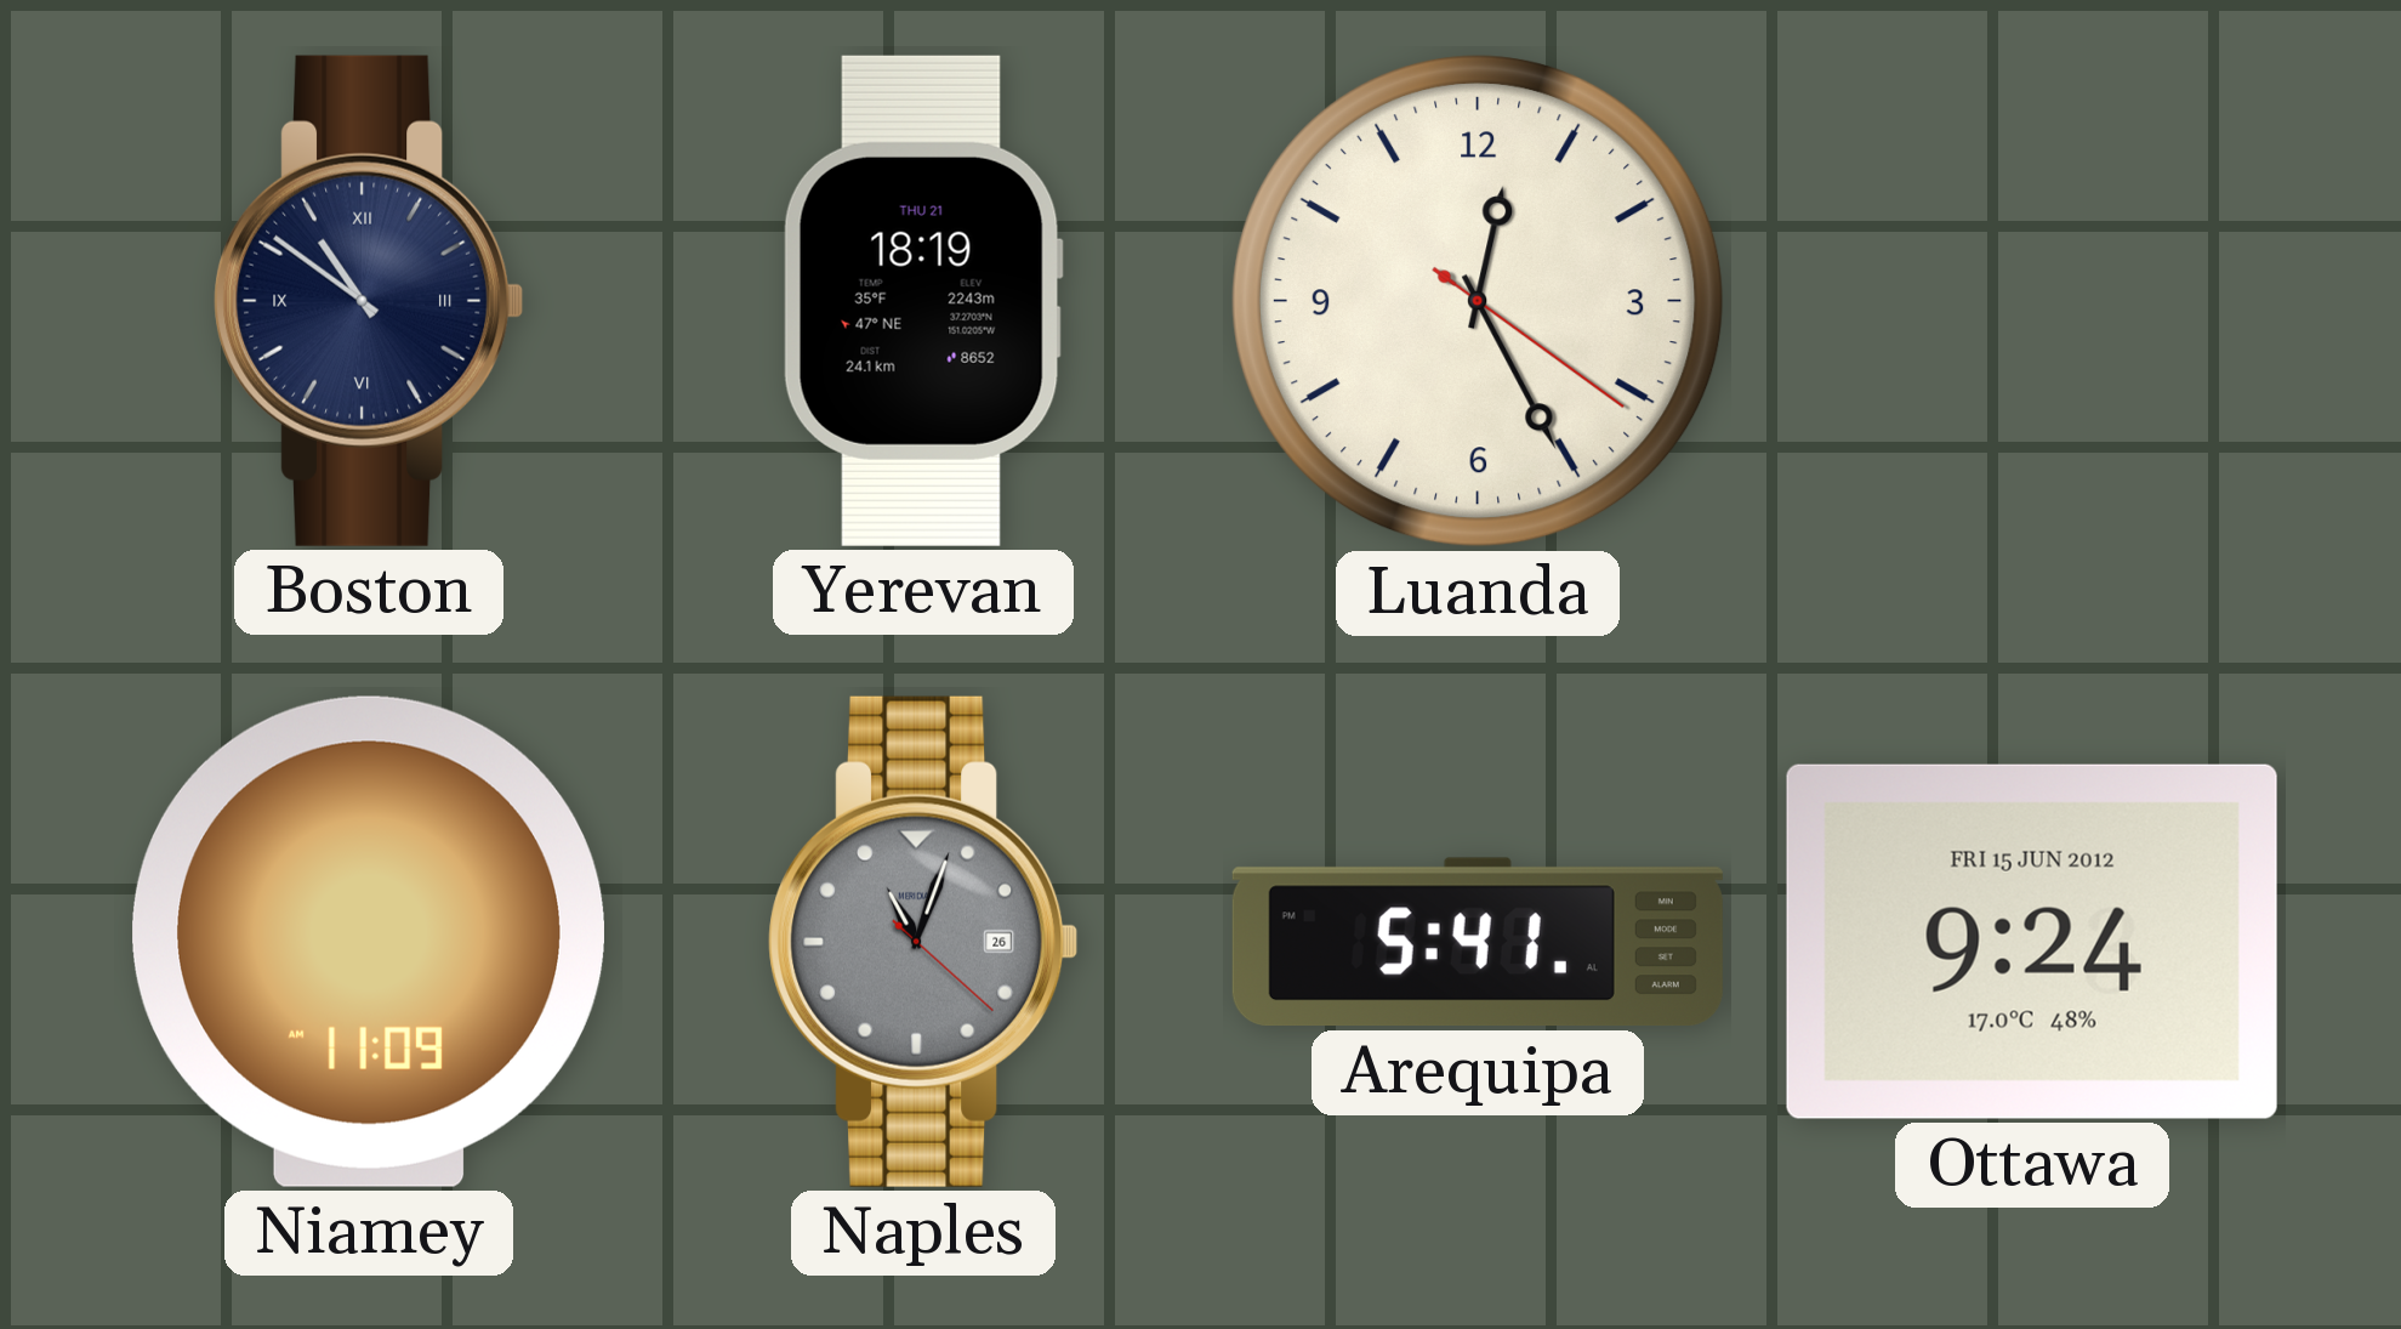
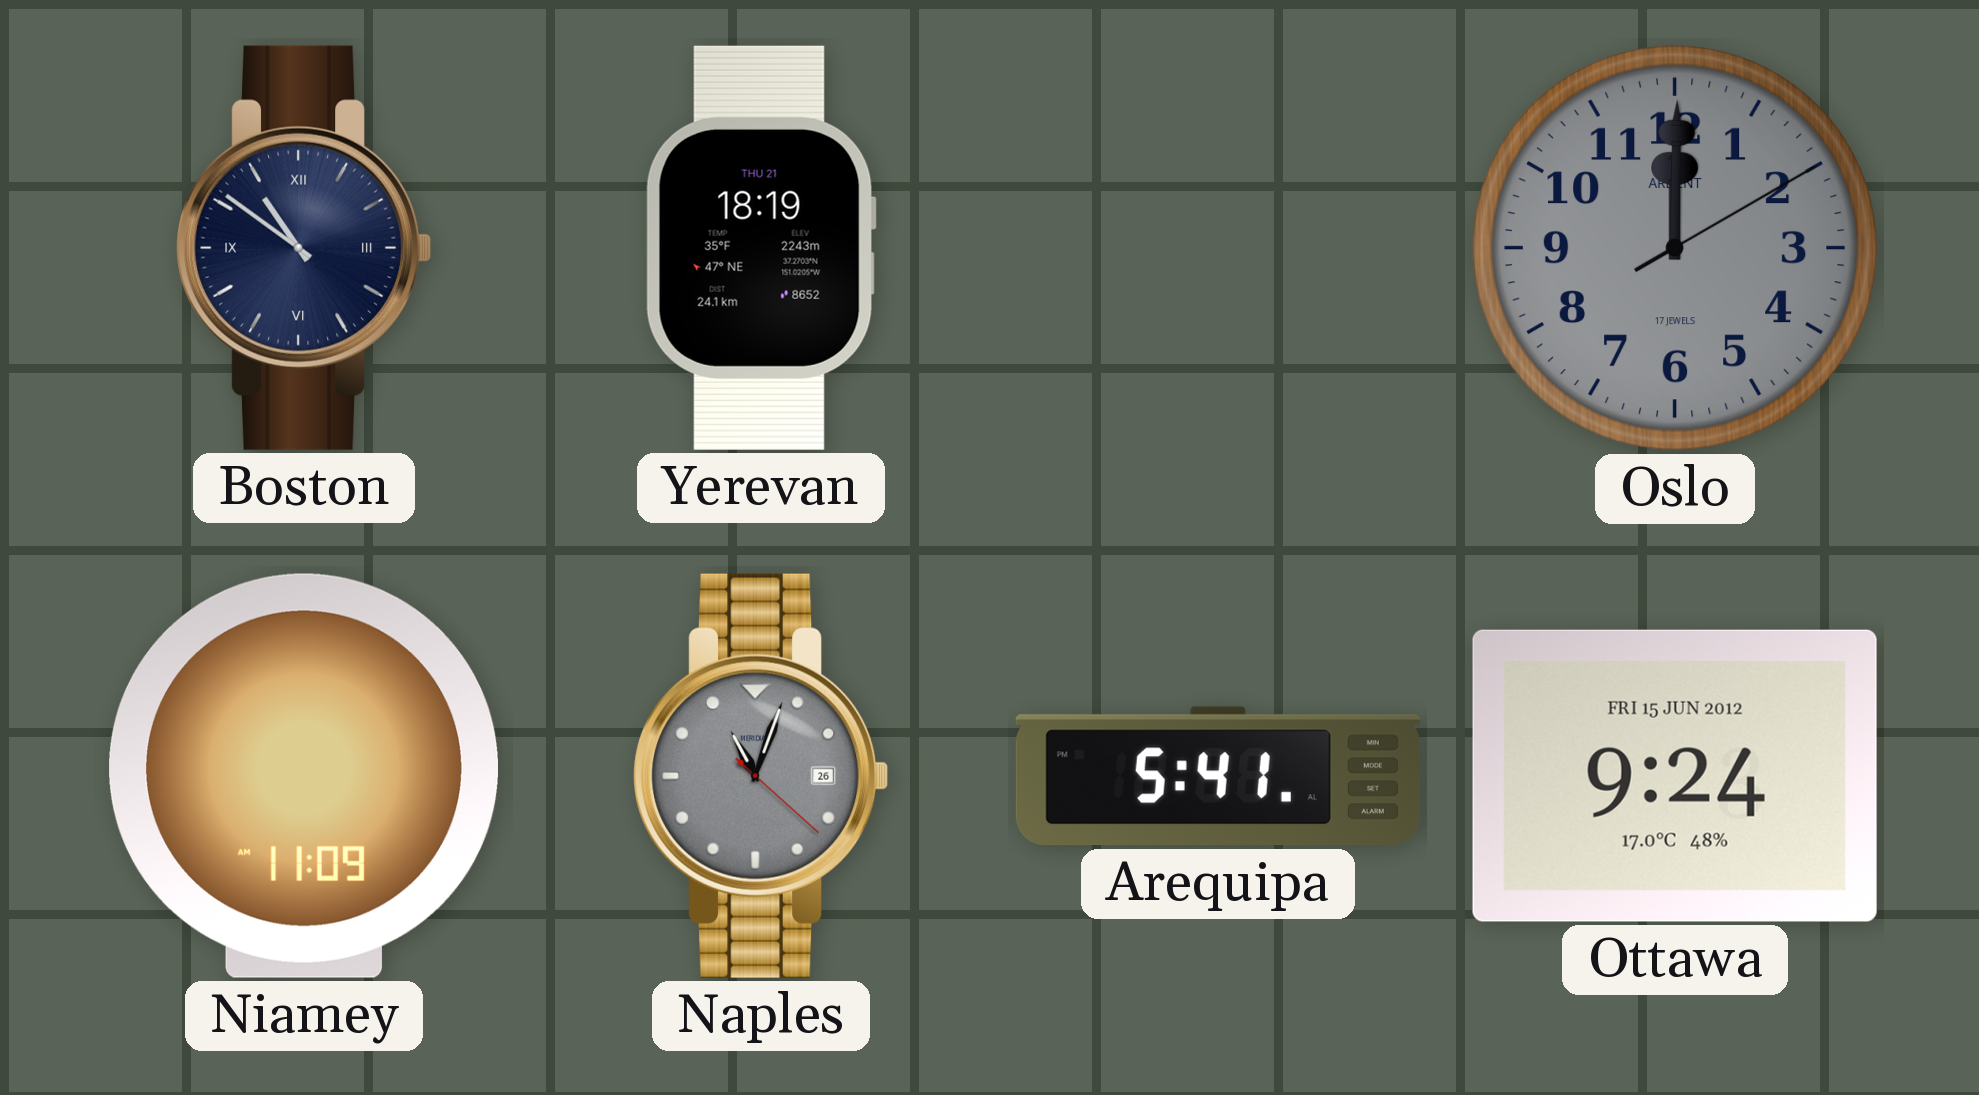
Luanda: 12:25 -> none
Oslo: none -> 12:00
